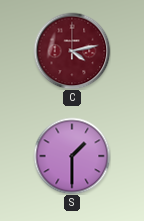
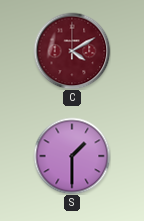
C: 4:13 -> 4:10
